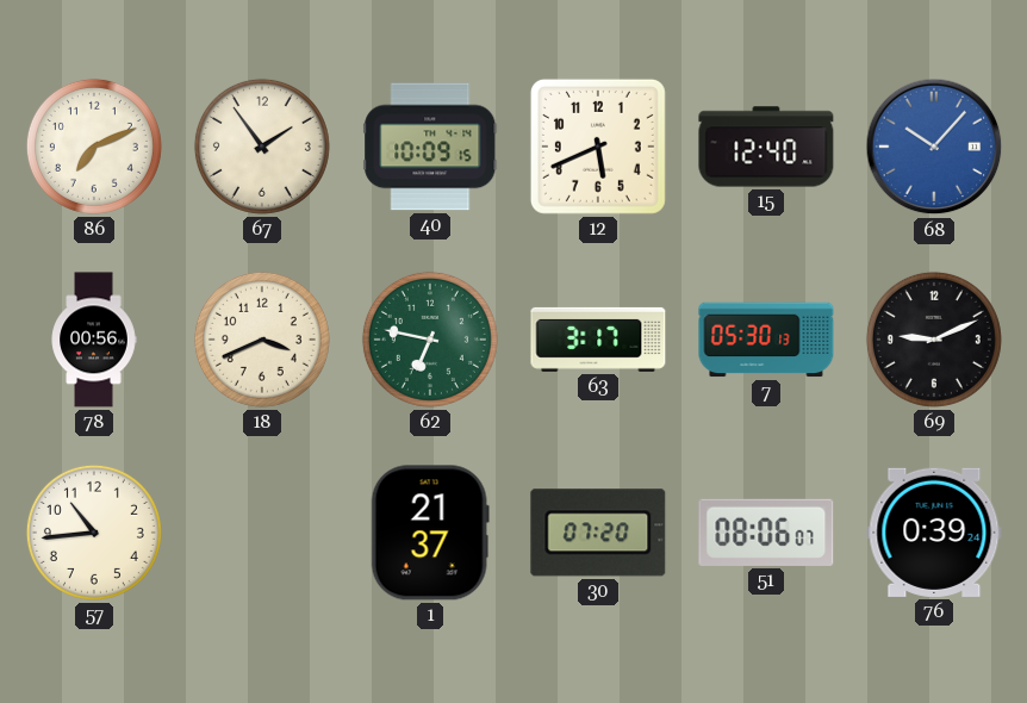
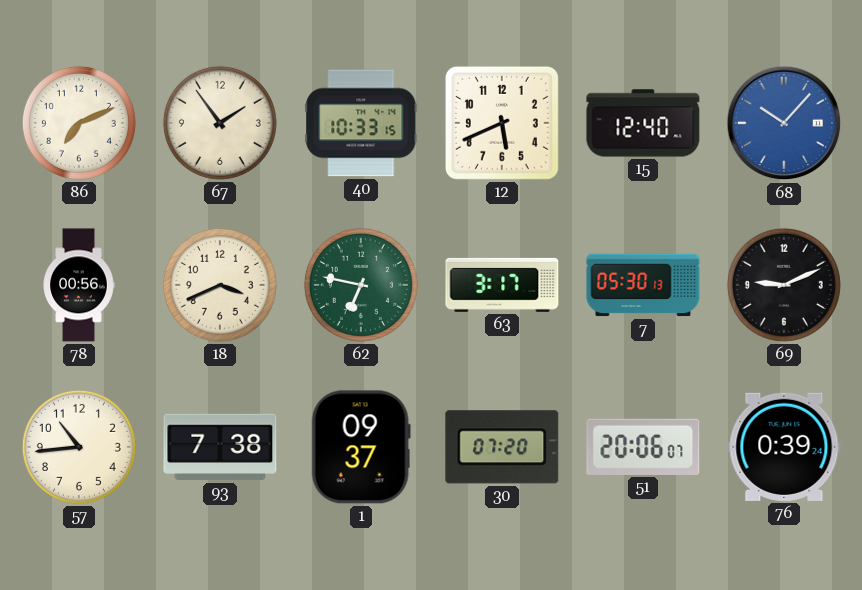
40: 10:09 -> 10:33
93: none -> 7:38
1: 21:37 -> 09:37
51: 08:06 -> 20:06
